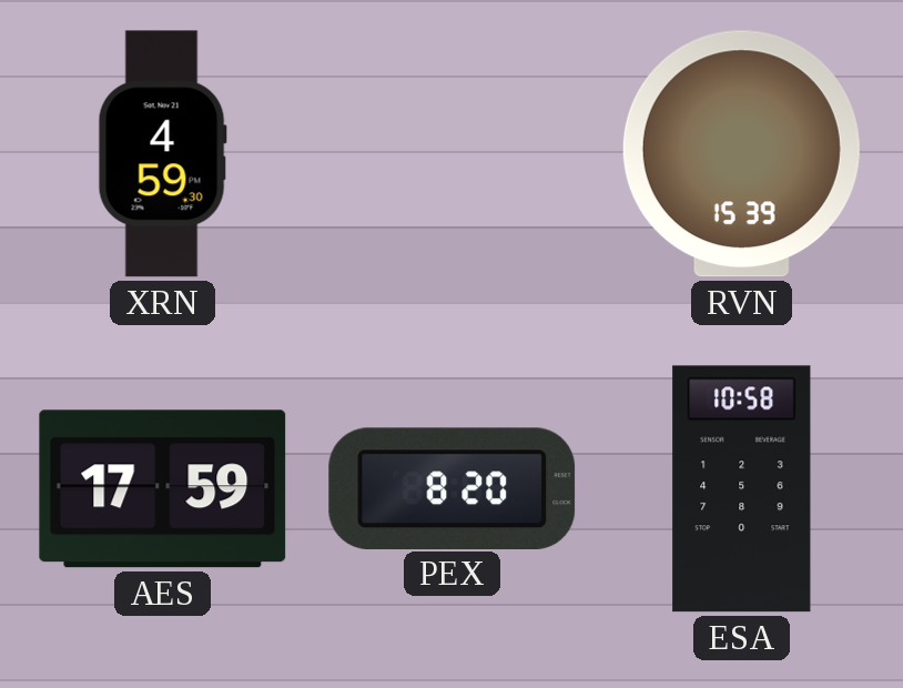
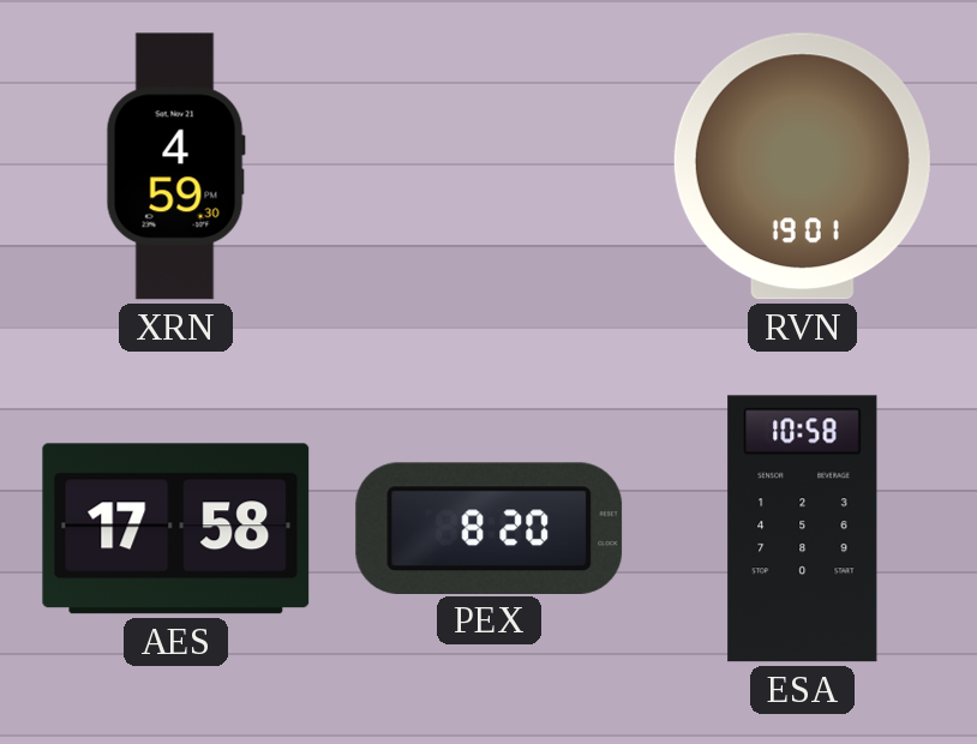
RVN: 15:39 -> 19:01
AES: 17:59 -> 17:58
